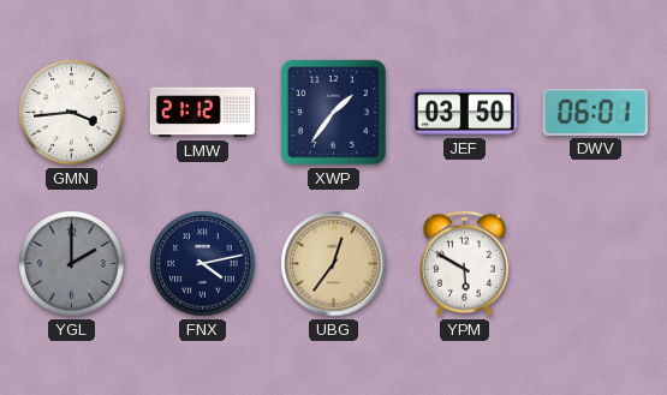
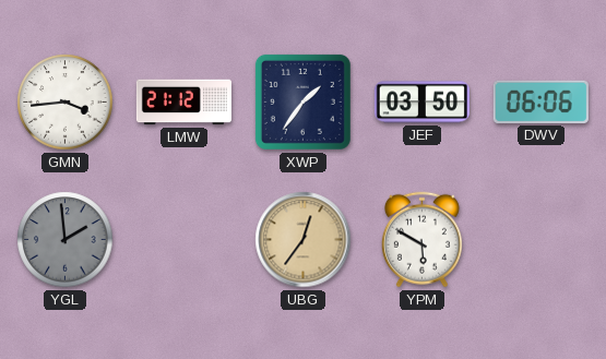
DWV: 06:01 -> 06:06
YGL: 2:00 -> 1:59
FNX: 4:13 -> none
